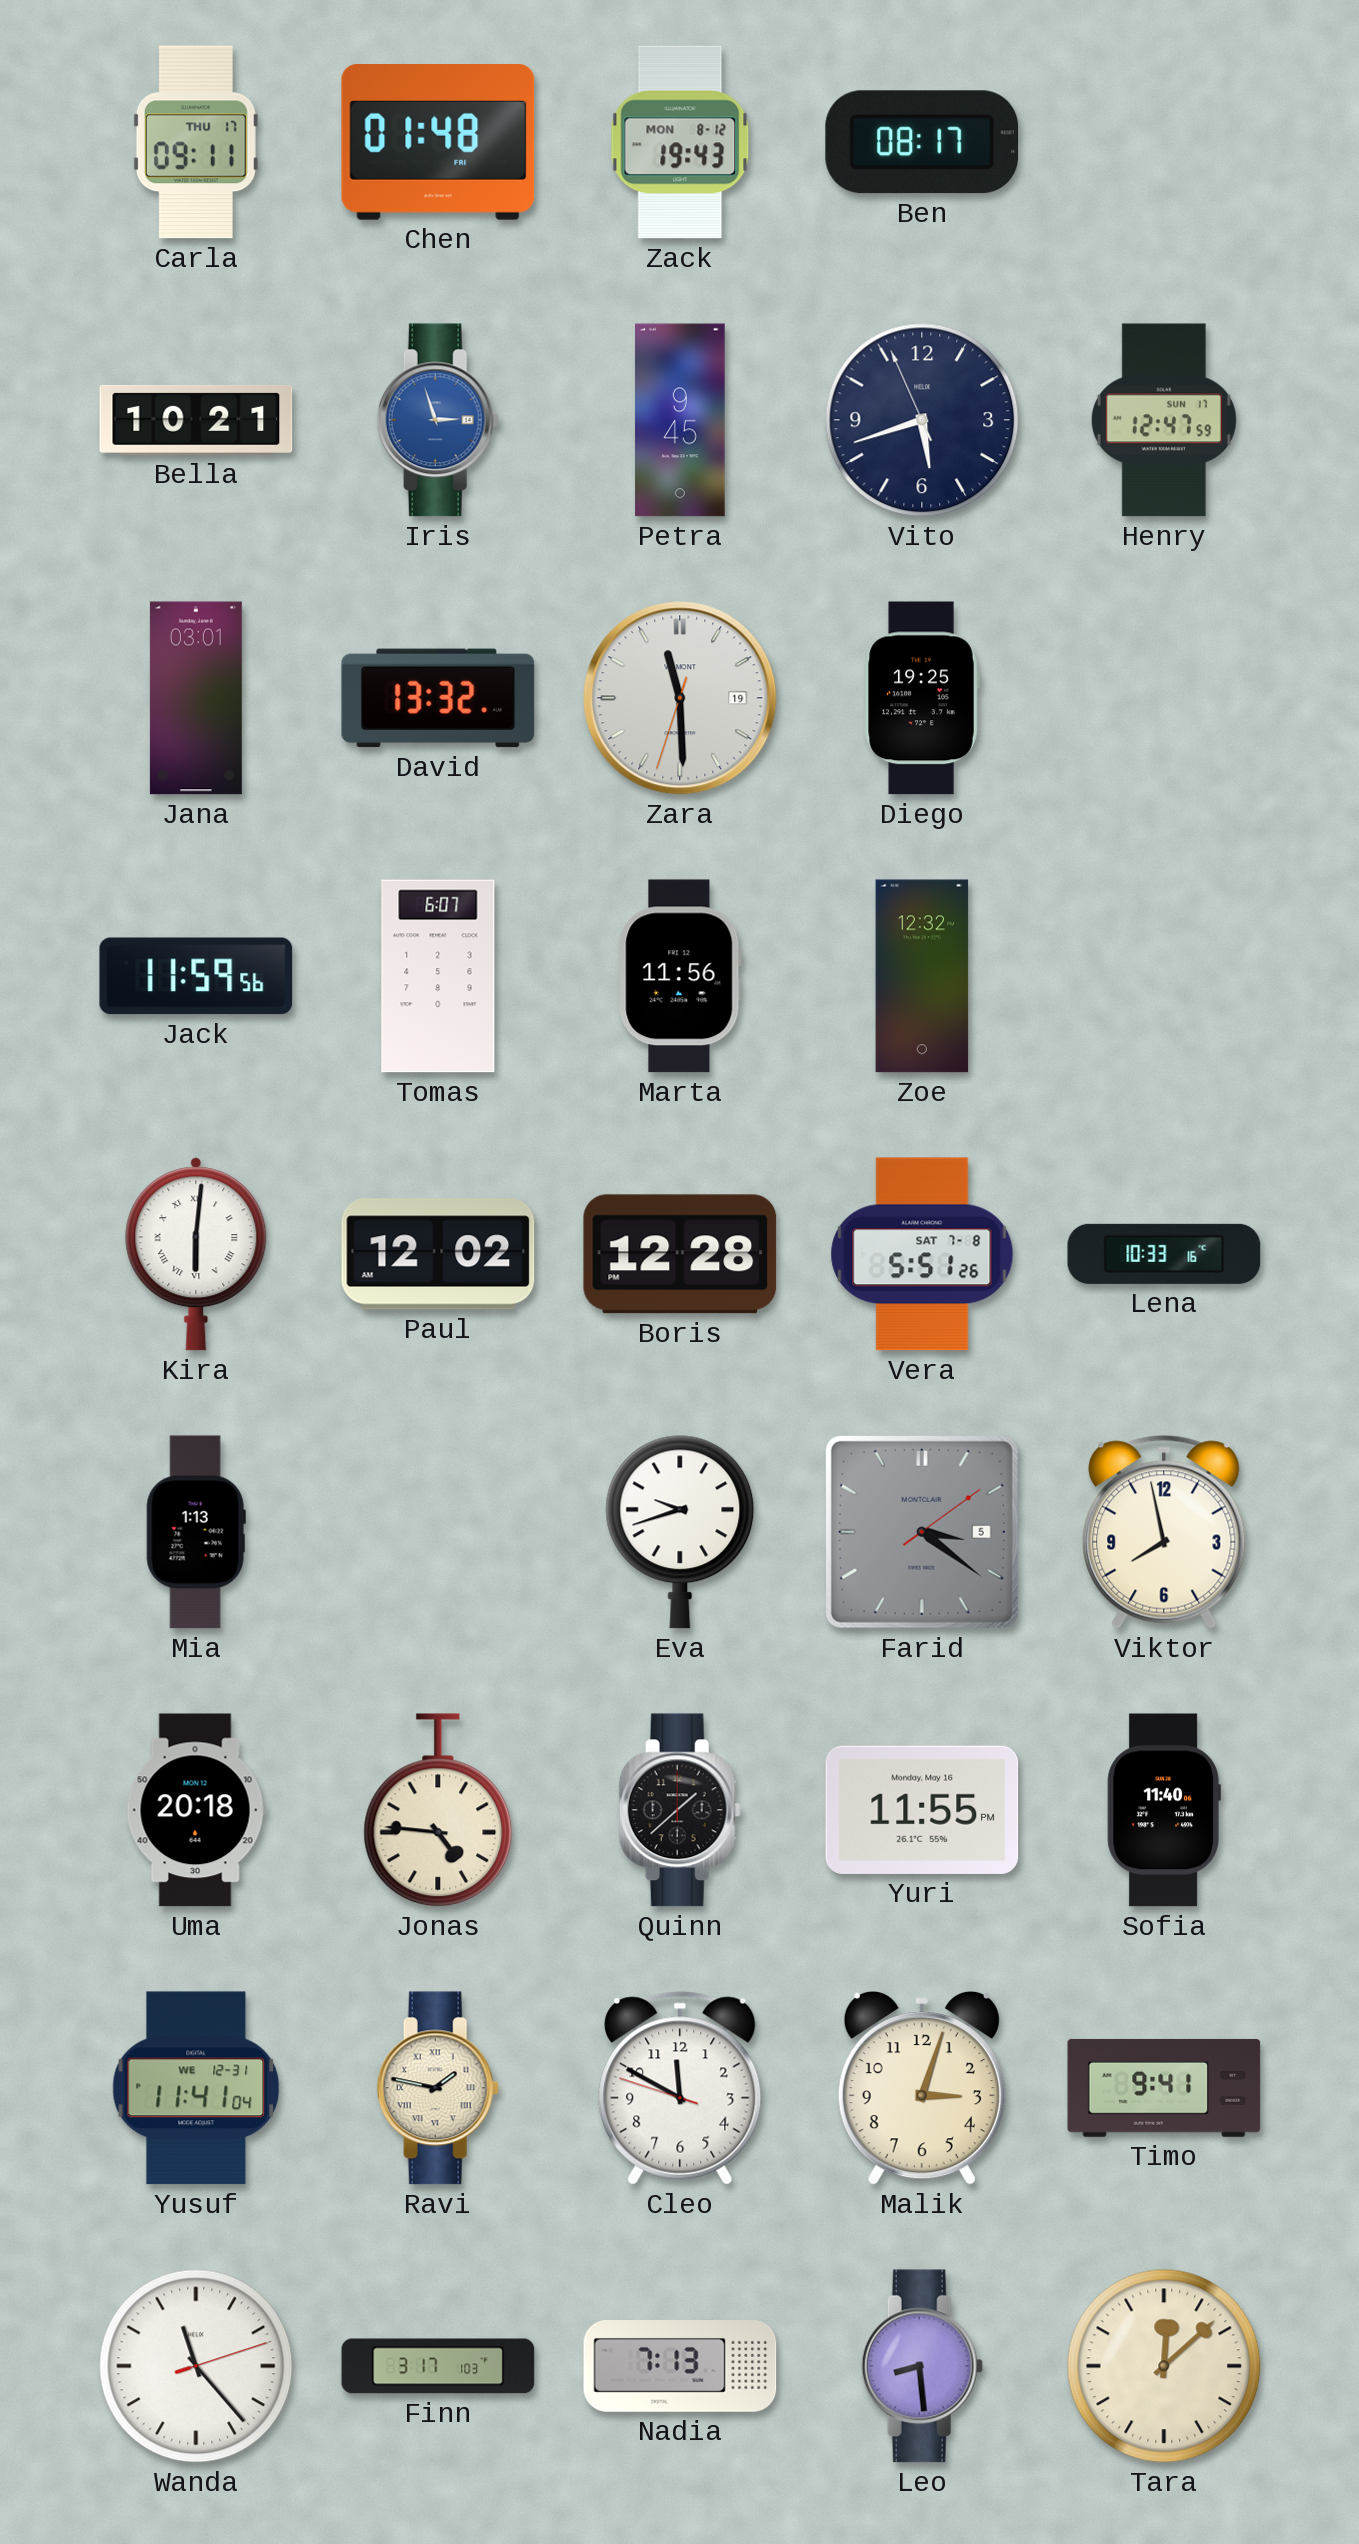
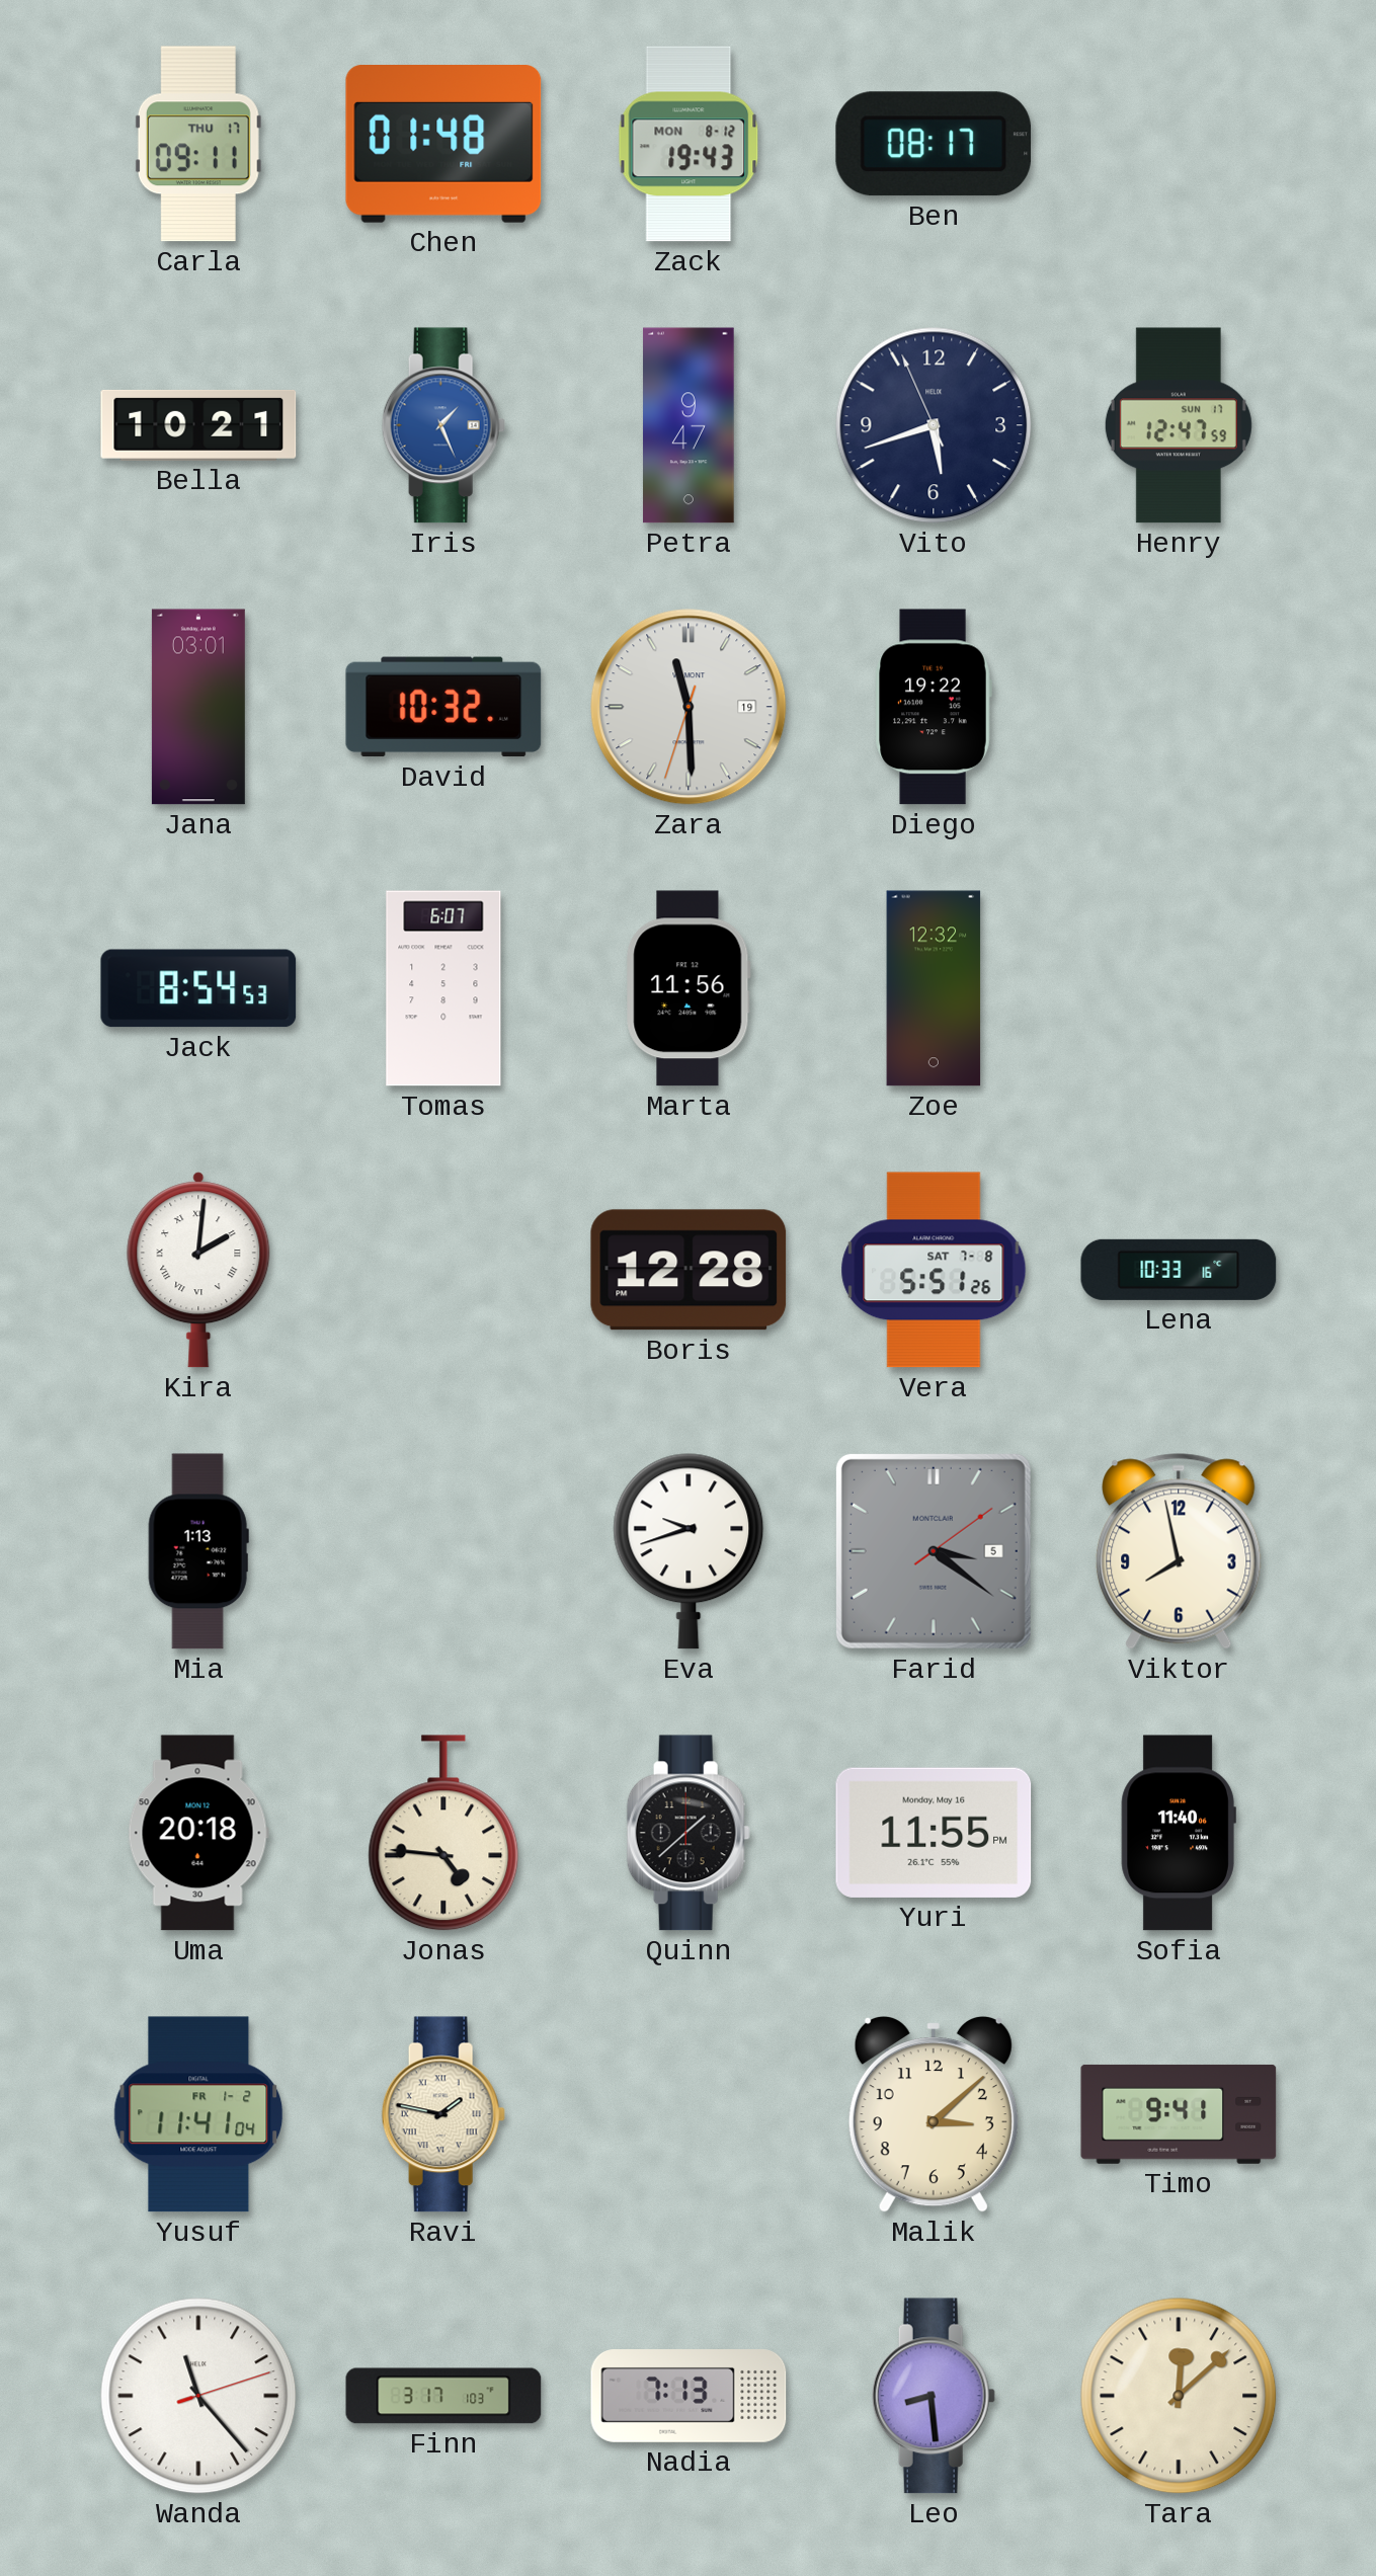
Iris: 2:57 -> 1:26
Petra: 9:45 -> 9:47
David: 13:32 -> 10:32
Diego: 19:25 -> 19:22
Jack: 11:59 -> 8:54
Kira: 6:01 -> 2:01
Paul: 12:02 -> none
Yusuf date: WE 12-31 -> FR 1-2
Cleo: 11:49 -> none
Malik: 3:03 -> 3:08
